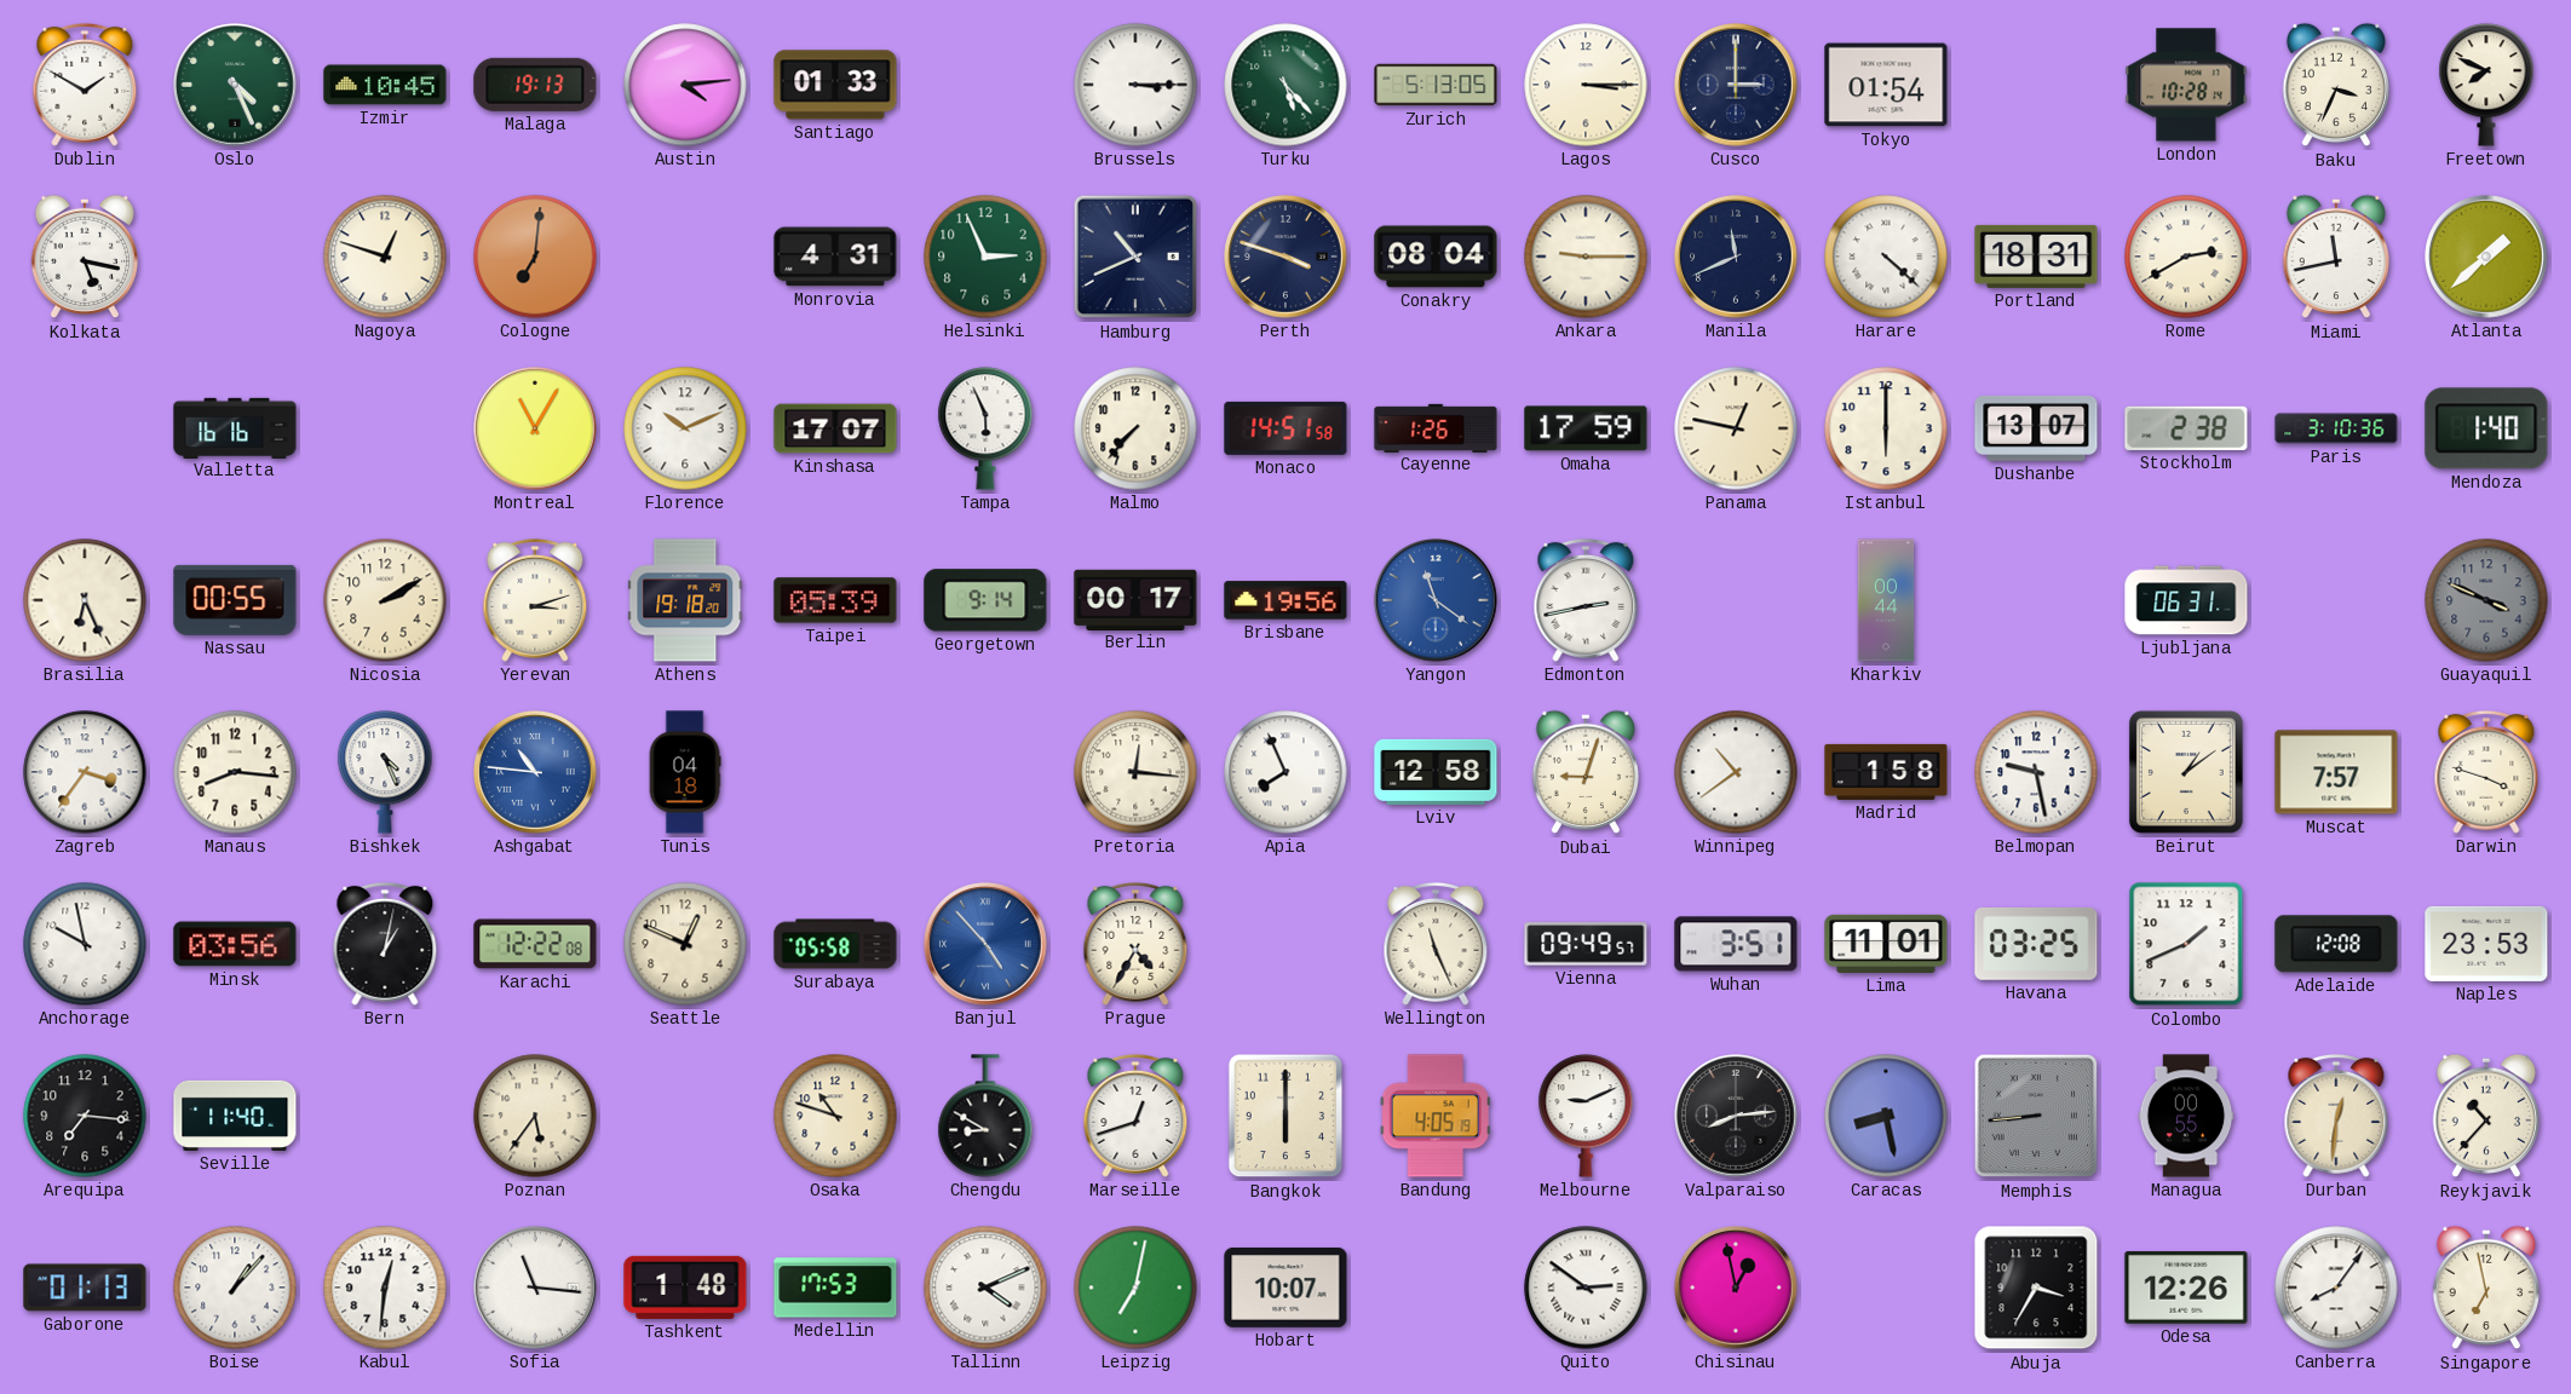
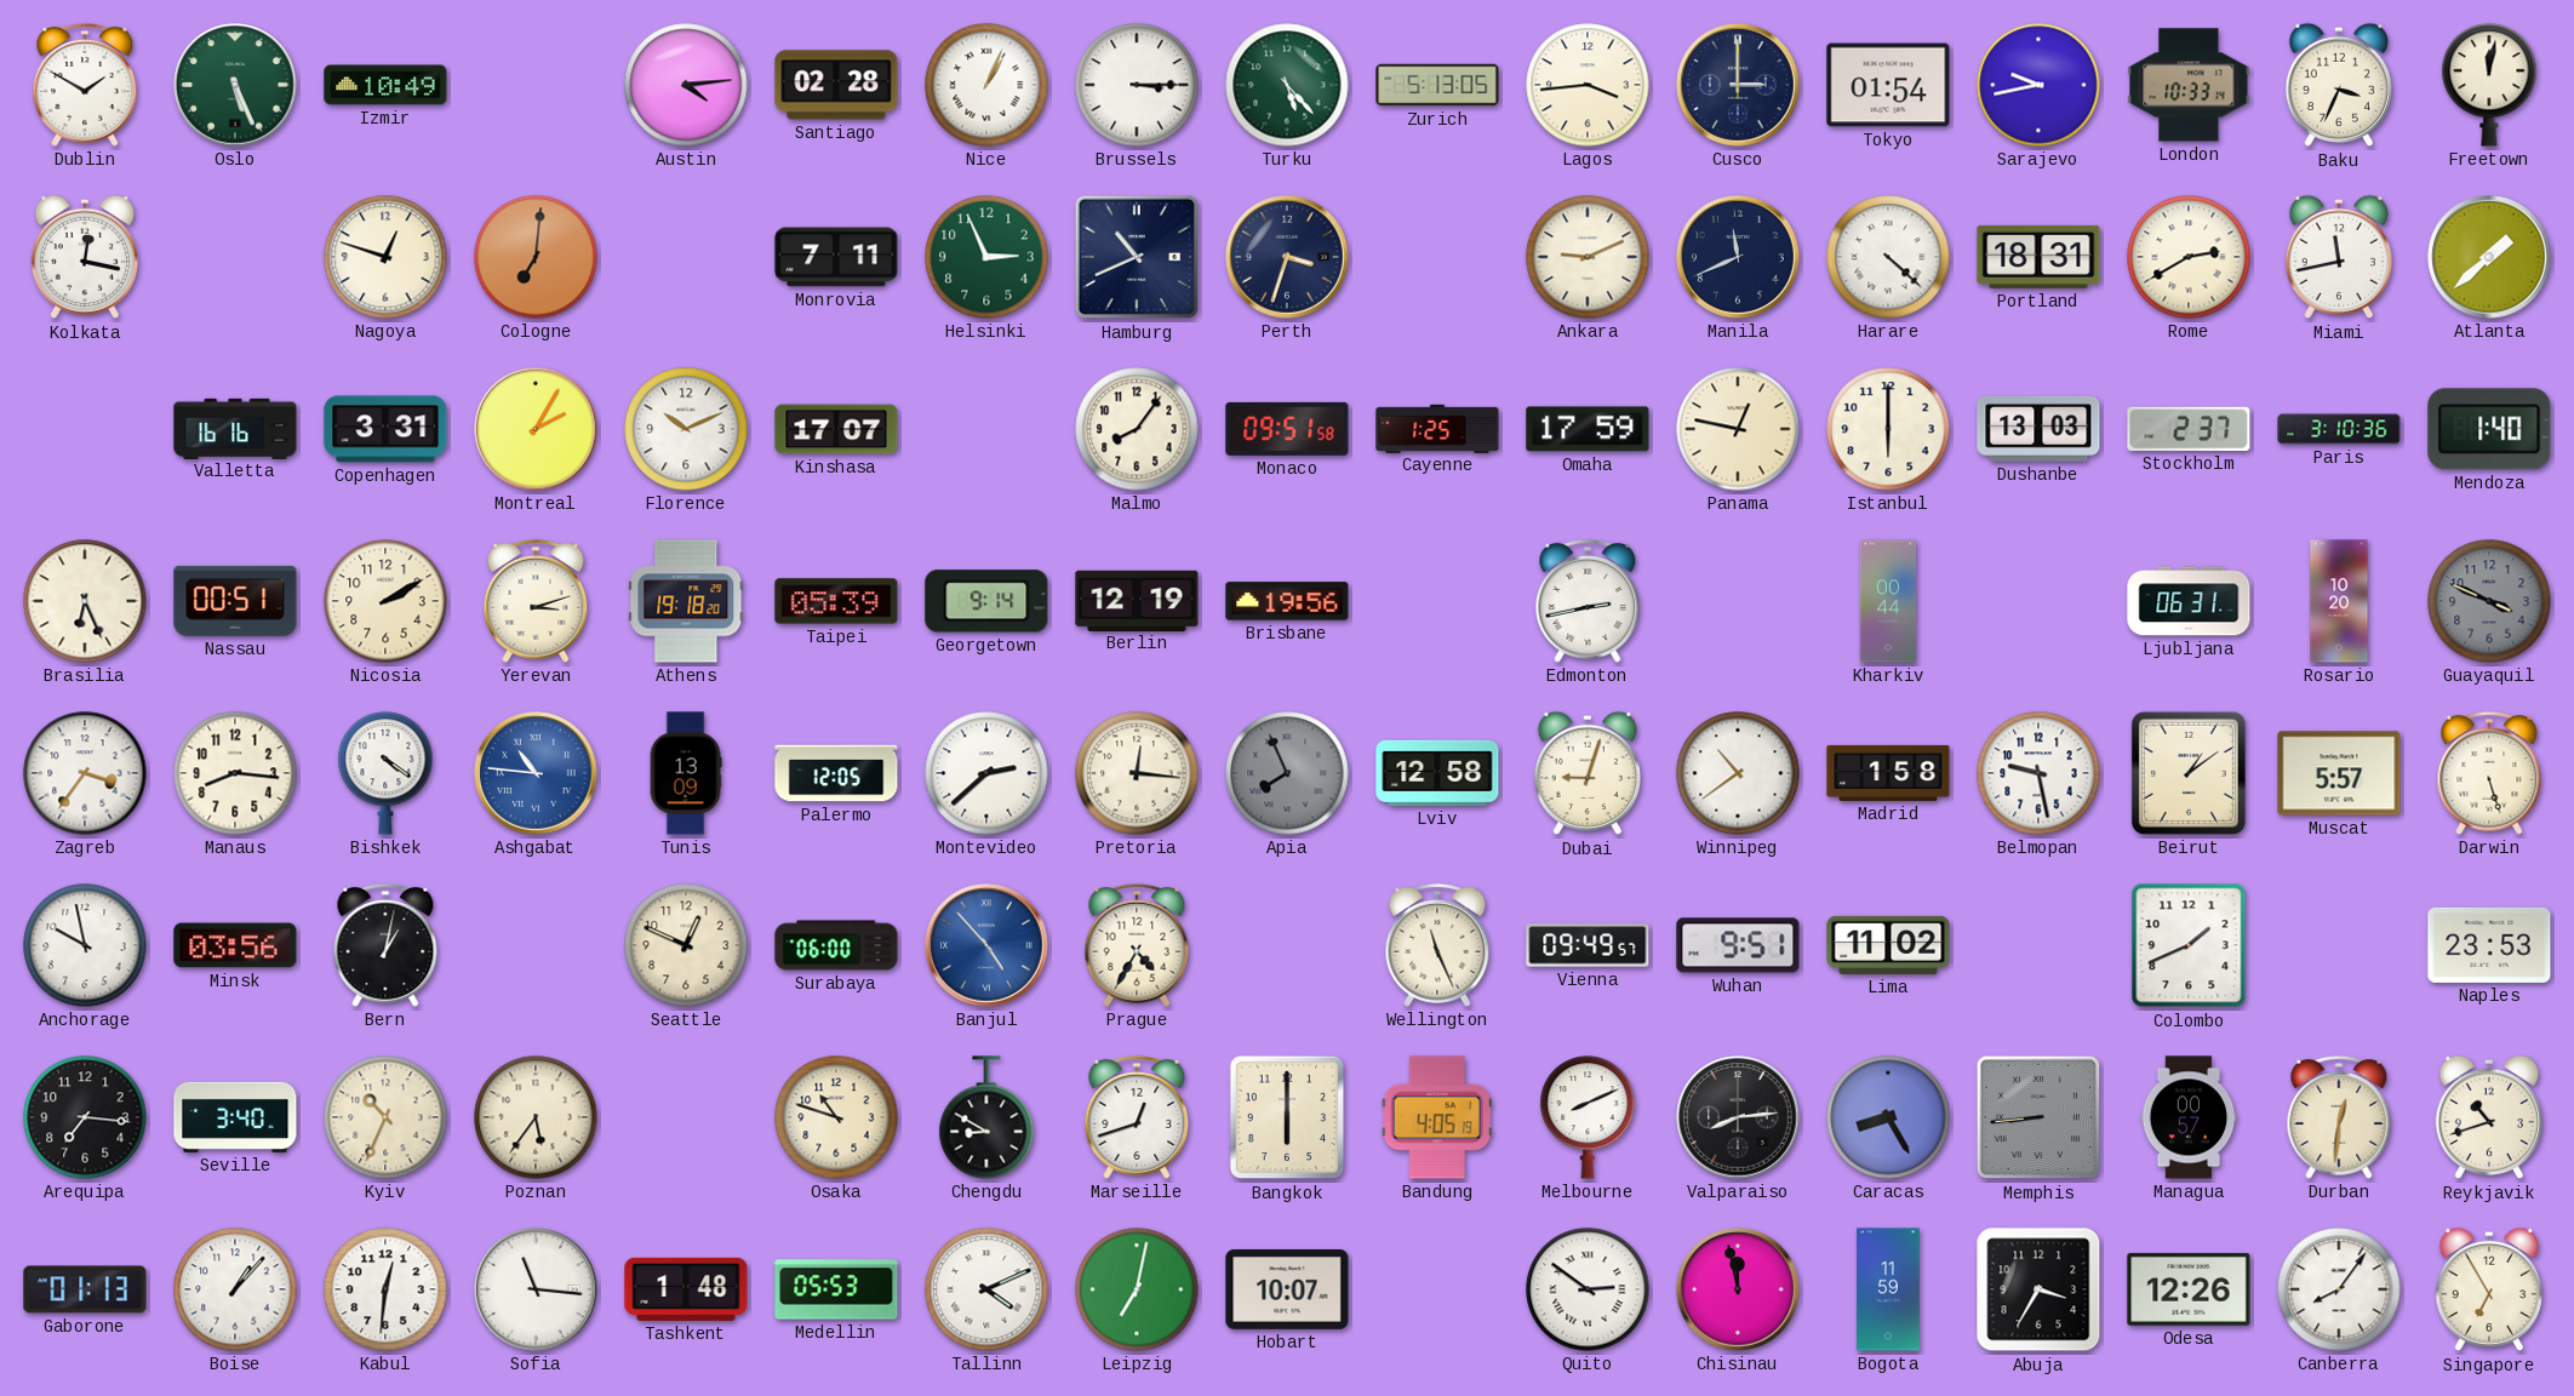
Oslo: 4:26 -> 5:26
Izmir: 10:45 -> 10:49
Malaga: 19:13 -> none
Santiago: 01:33 -> 02:28
Nice: none -> 1:04
Lagos: 3:15 -> 3:44
Sarajevo: none -> 9:43
London: 10:28 -> 10:33
Freetown: 7:49 -> 12:02
Kolkata: 5:17 -> 12:17
Monrovia: 4:31 -> 7:11
Perth: 3:48 -> 3:33
Conakry: 08:04 -> none
Ankara: 9:15 -> 9:11
Copenhagen: none -> 3:31
Montreal: 11:05 -> 2:05
Tampa: 5:56 -> none
Malmo: 7:37 -> 8:06
Monaco: 14:51 -> 09:51
Cayenne: 1:26 -> 1:25
Dushanbe: 13:07 -> 13:03
Stockholm: 2:38 -> 2:37
Nassau: 00:55 -> 00:51
Berlin: 00:17 -> 12:19
Yangon: 11:21 -> none
Rosario: none -> 10:20
Bishkek: 4:26 -> 4:21
Tunis: 04:18 -> 13:09
Palermo: none -> 12:05
Montevideo: none -> 2:38
Apia dial: white -> grey
Muscat: 7:57 -> 5:57
Darwin: 3:48 -> 5:27
Karachi: 12:22 -> none
Surabaya: 05:58 -> 06:00
Wuhan: 3:51 -> 9:51
Lima: 11:01 -> 11:02
Havana: 03:25 -> none
Adelaide: 12:08 -> none
Seville: 11:40 -> 3:40
Kyiv: none -> 10:34
Melbourne: 9:11 -> 8:11
Caracas: 8:28 -> 8:25
Managua: 00:55 -> 00:57
Reykjavik: 10:37 -> 10:42
Medellin: 17:53 -> 05:53
Chisinau: 12:58 -> 11:58
Bogota: none -> 11:59
Singapore: 6:58 -> 6:55
